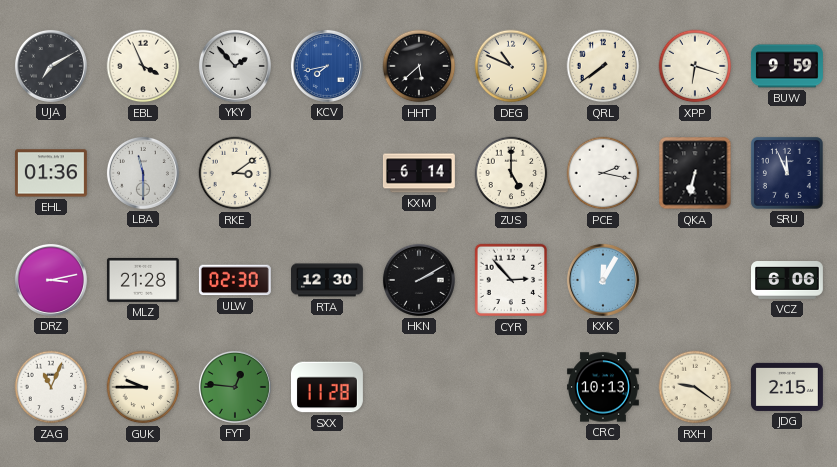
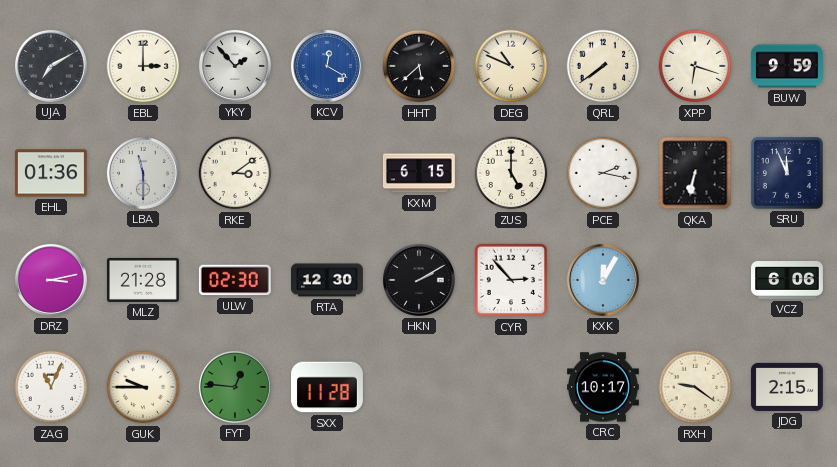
EBL: 3:56 -> 3:00
KCV: 7:43 -> 12:20
KXM: 6:14 -> 6:15
CRC: 10:13 -> 10:17
